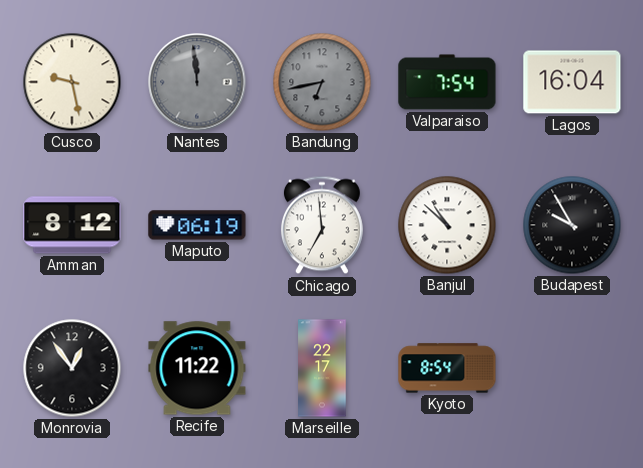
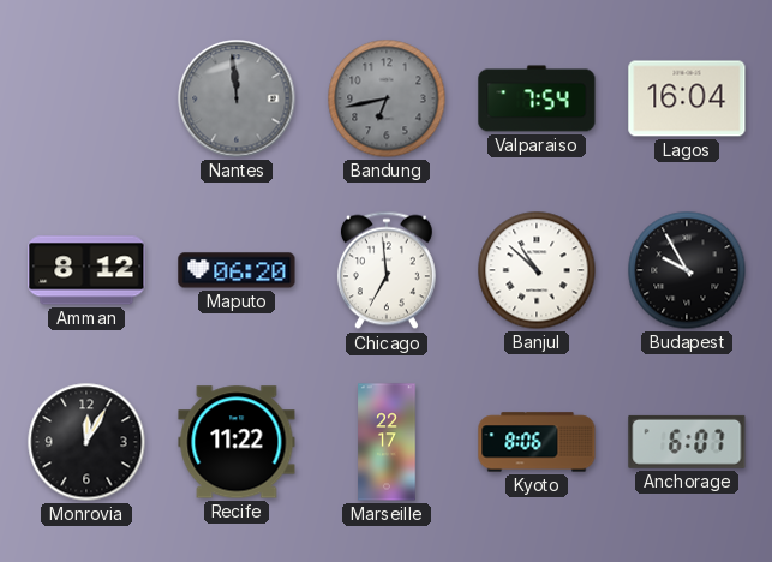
Cusco: 9:28 -> none
Maputo: 06:19 -> 06:20
Monrovia: 12:54 -> 12:05
Kyoto: 8:54 -> 8:06
Anchorage: none -> 6:07
